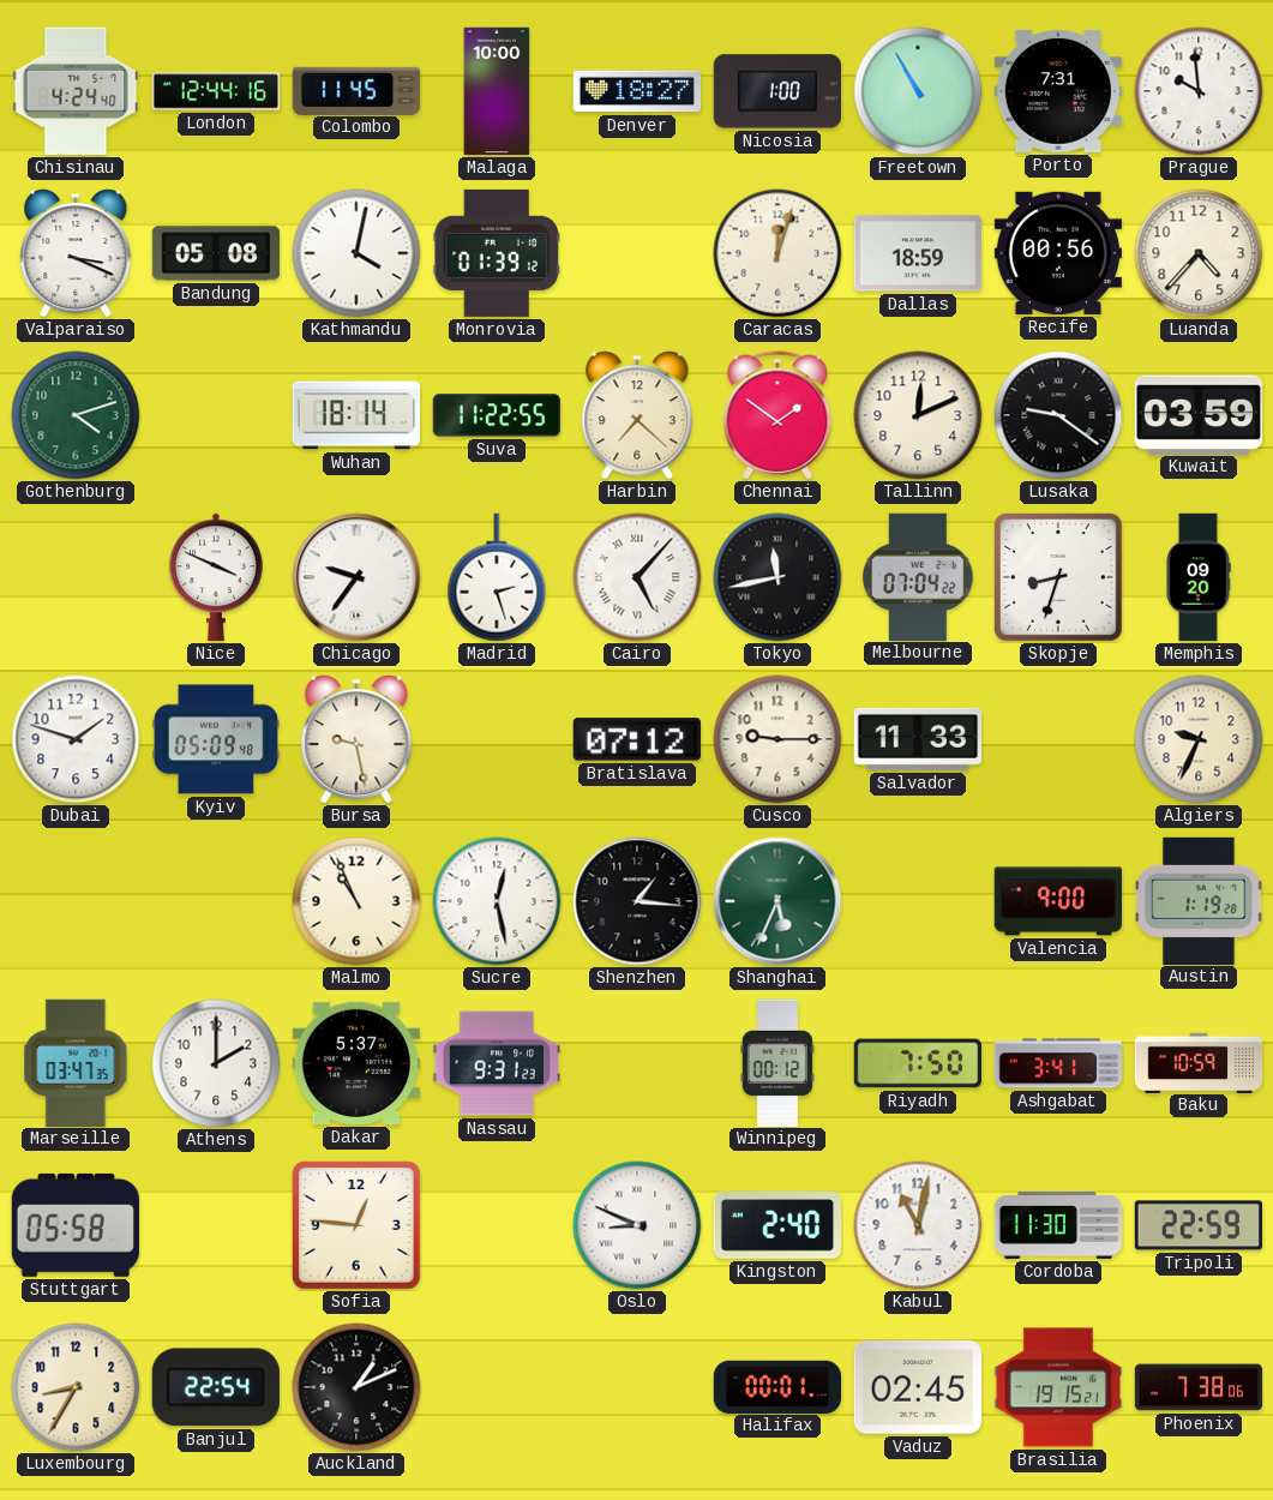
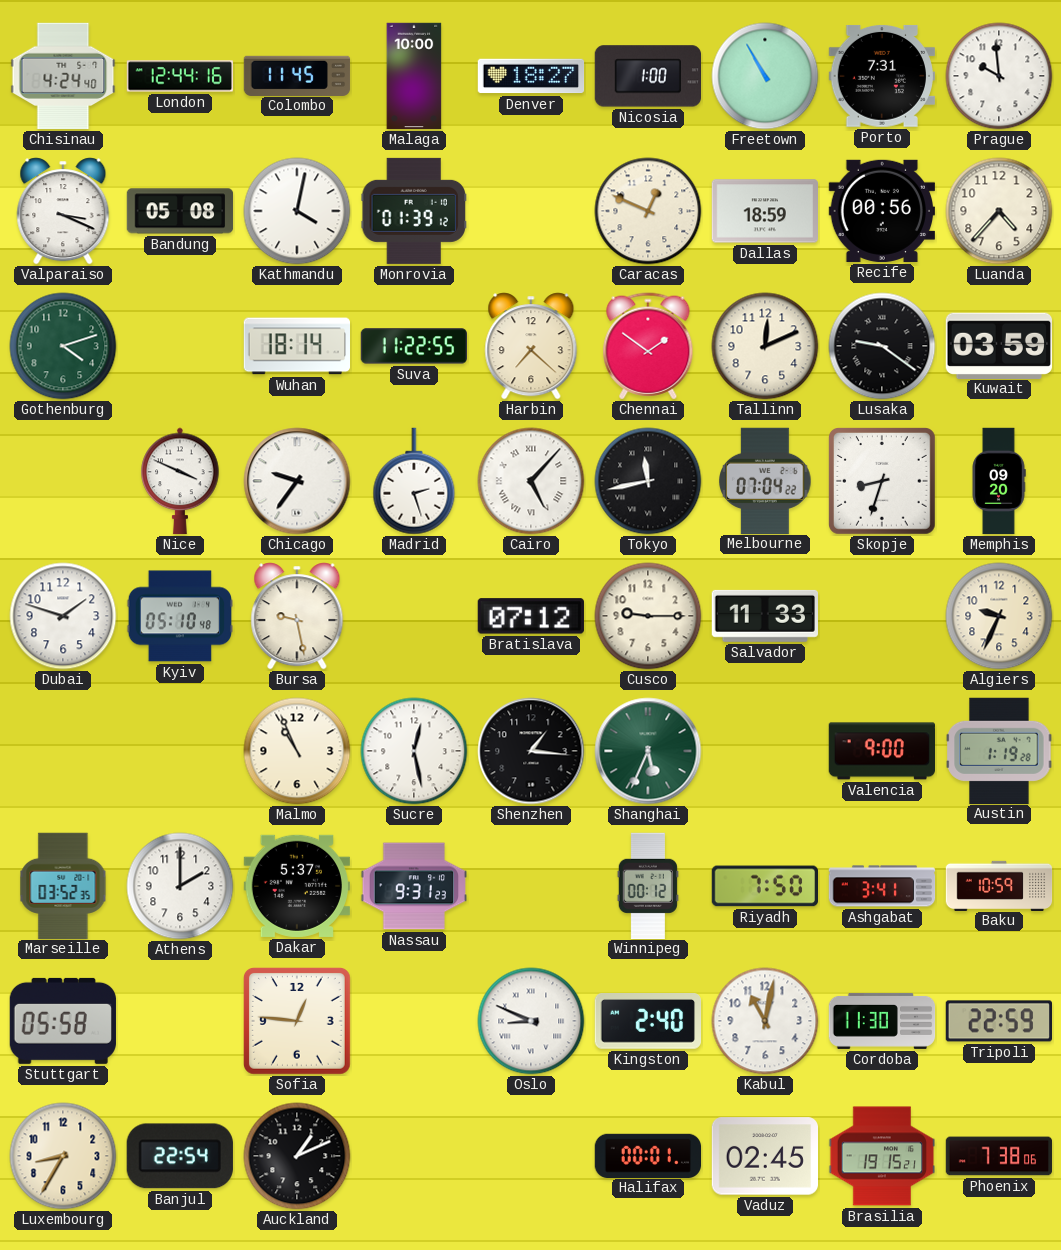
Caracas: 12:03 -> 12:49
Kyiv: 05:09 -> 05:10
Marseille: 03:47 -> 03:52
